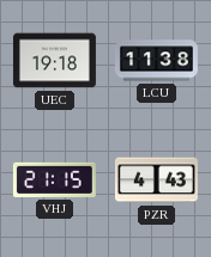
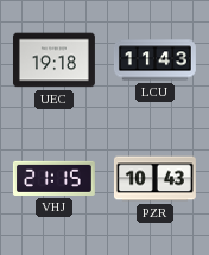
LCU: 11:38 -> 11:43
PZR: 4:43 -> 10:43
